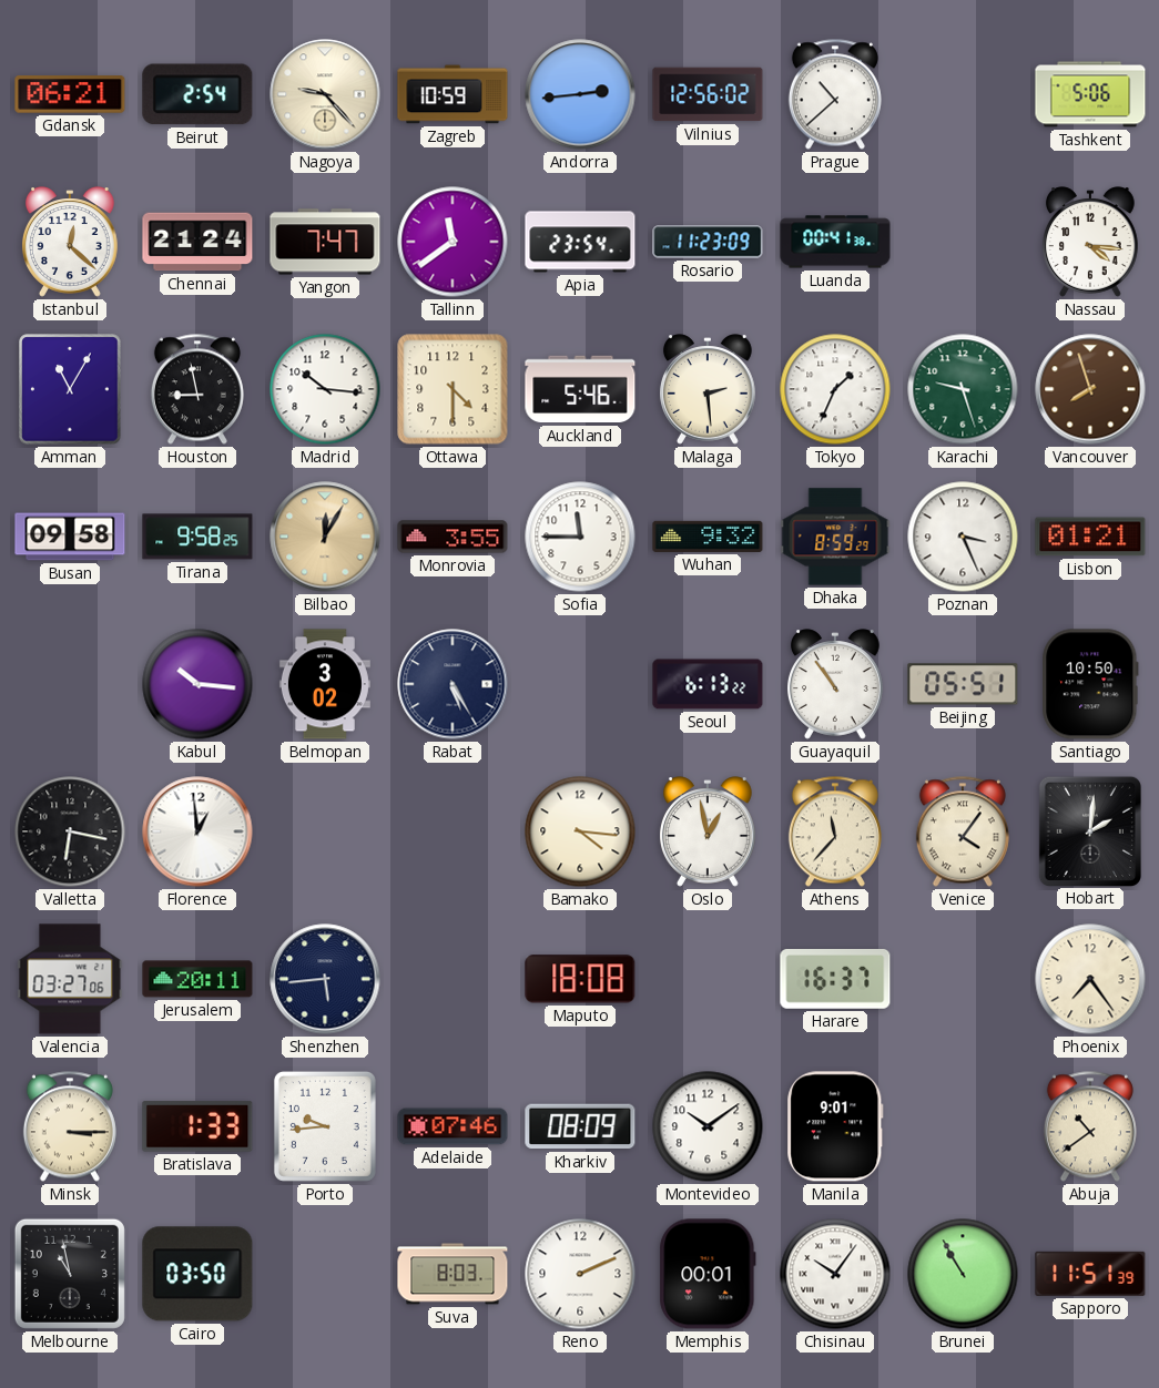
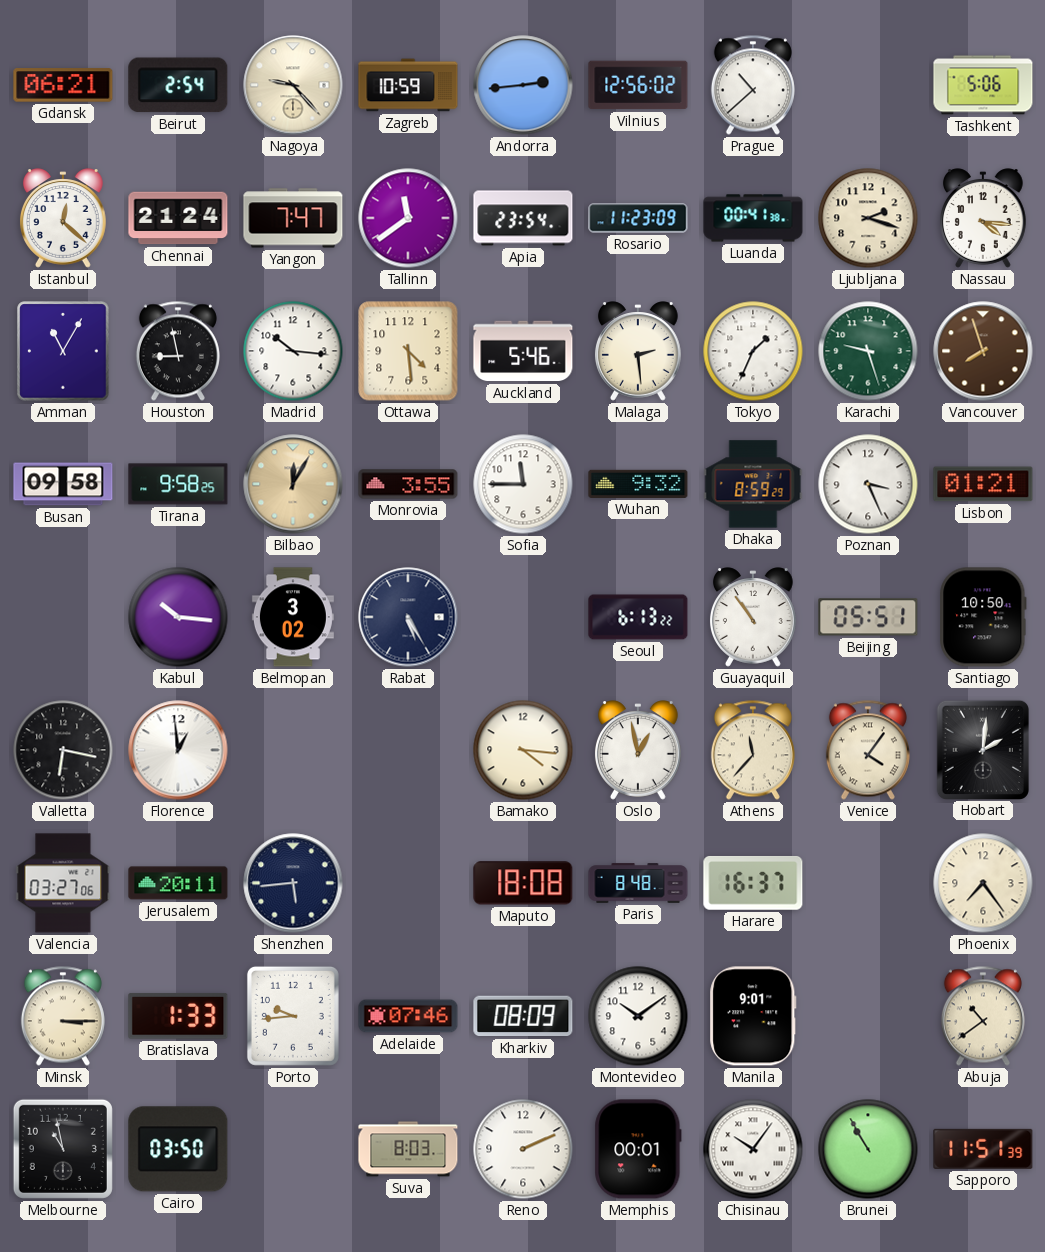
Ljubljana: none -> 2:18
Ottawa: 4:30 -> 4:29
Paris: none -> 8:48
